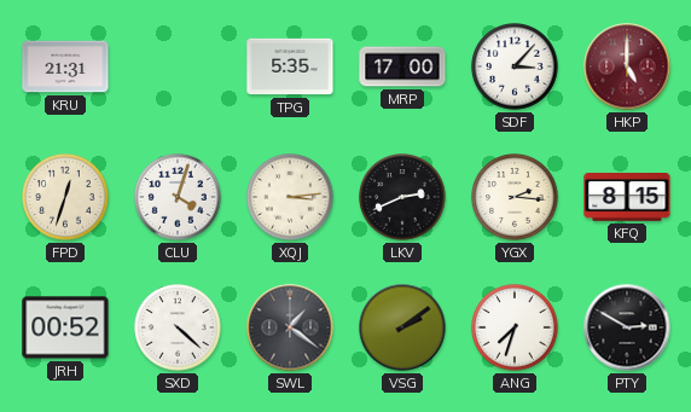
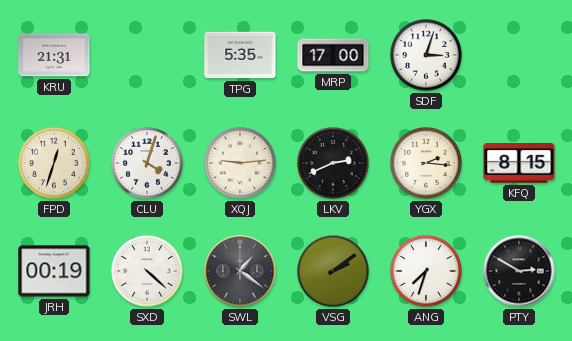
SDF: 3:07 -> 3:03
HKP: 5:00 -> none
XQJ: 3:14 -> 9:14
JRH: 00:52 -> 00:19
